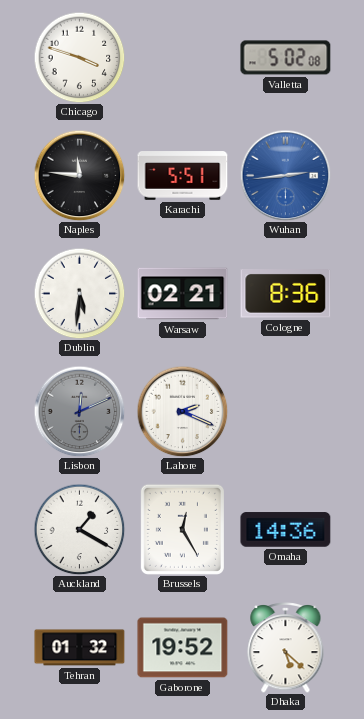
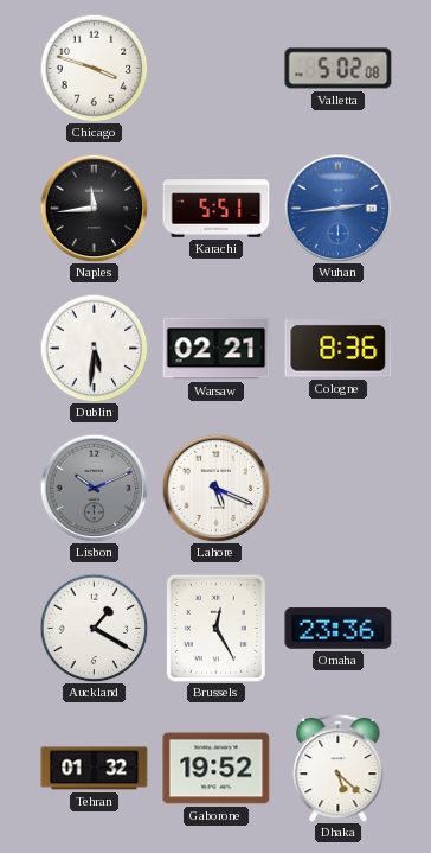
Naples: 11:46 -> 11:44
Lisbon: 12:11 -> 10:11
Lahore: 2:19 -> 5:19
Omaha: 14:36 -> 23:36
